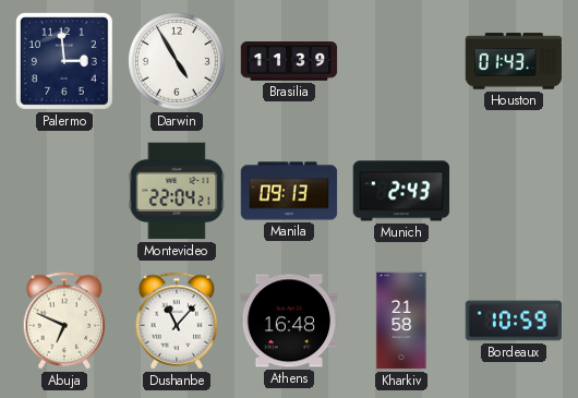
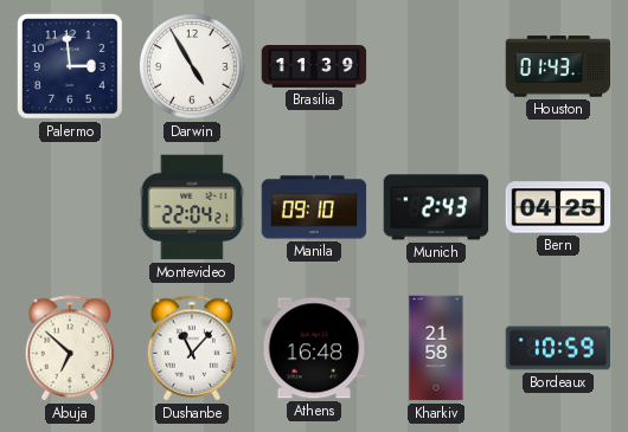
Manila: 09:13 -> 09:10
Bern: none -> 04:25
Abuja: 6:49 -> 6:52
